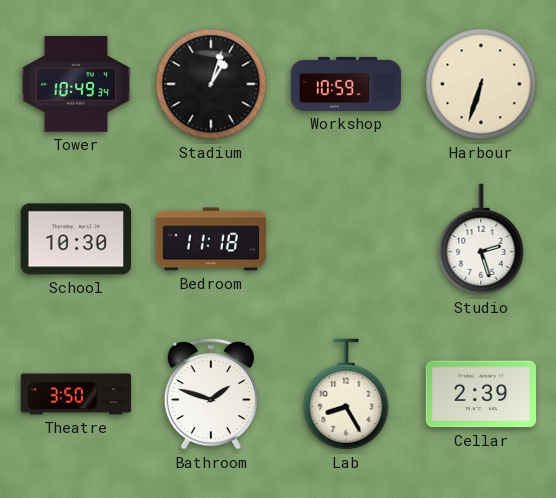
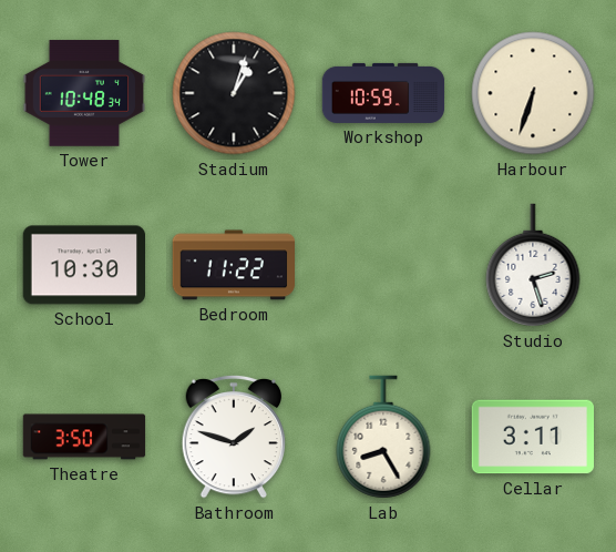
Tower: 10:49 -> 10:48
Bedroom: 11:18 -> 11:22
Cellar: 2:39 -> 3:11
